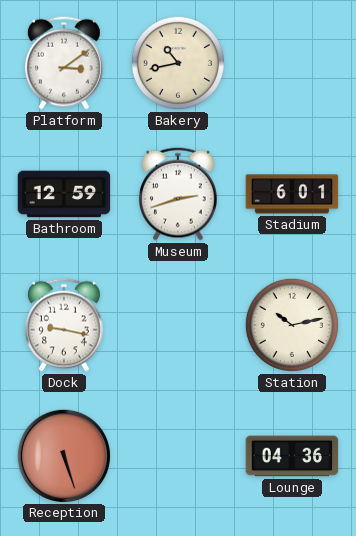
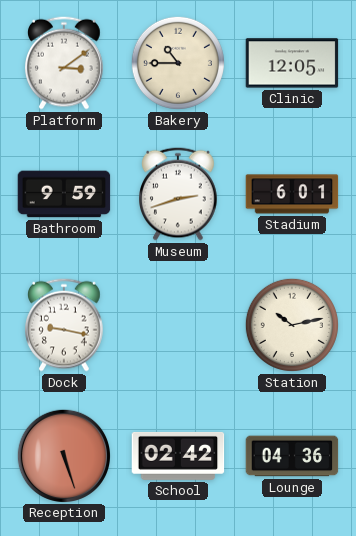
Bakery: 10:43 -> 10:45
Clinic: none -> 12:05
Bathroom: 12:59 -> 9:59
School: none -> 02:42
